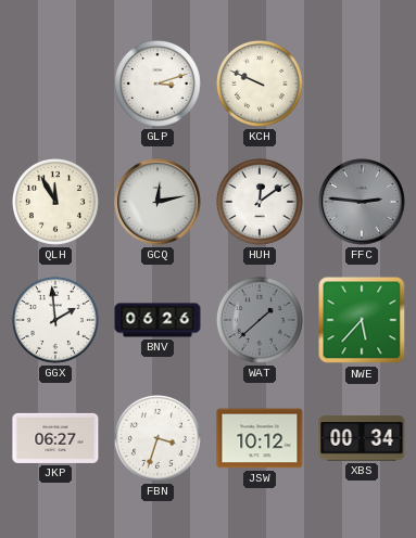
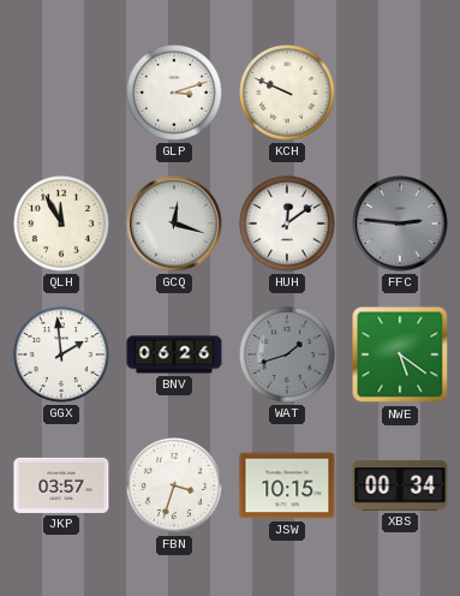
GCQ: 12:13 -> 12:18
WAT: 1:38 -> 1:42
NWE: 5:37 -> 5:21
JKP: 06:27 -> 03:57
JSW: 10:12 -> 10:15
